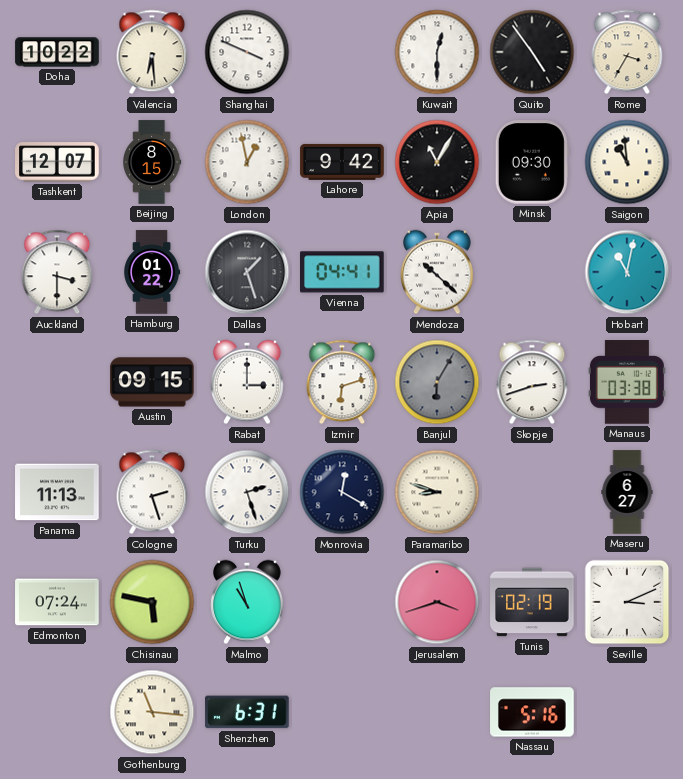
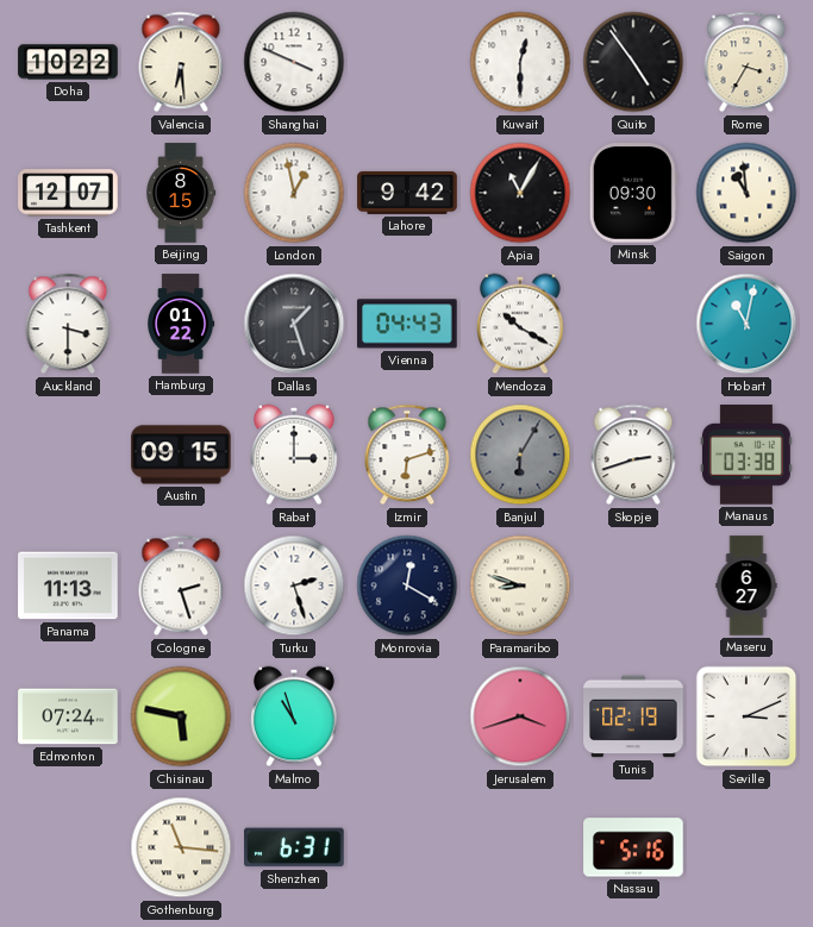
Vienna: 04:41 -> 04:43
Mendoza: 10:22 -> 10:20
